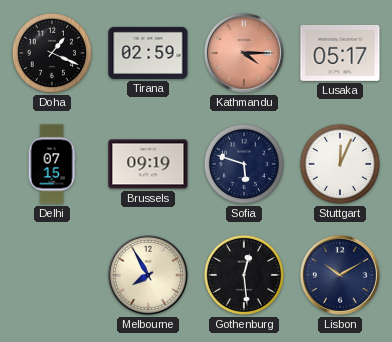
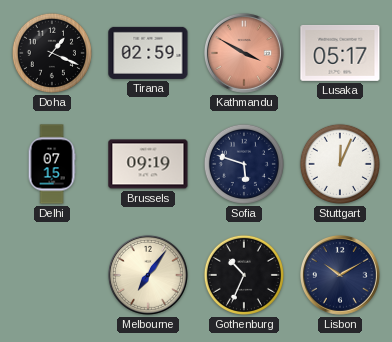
Kathmandu: 4:15 -> 3:50
Melbourne: 7:55 -> 7:06
Gothenburg: 12:29 -> 10:34
